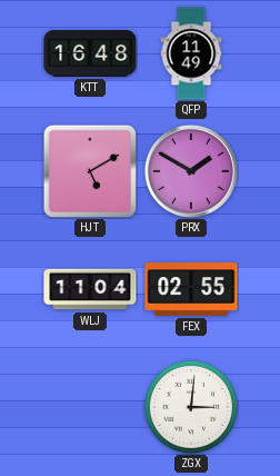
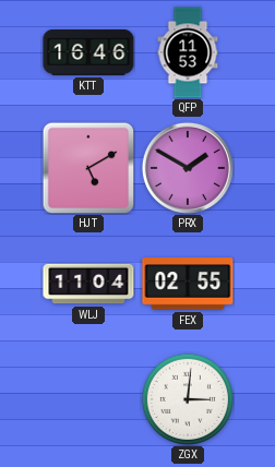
KTT: 16:48 -> 16:46
QFP: 11:49 -> 11:53
